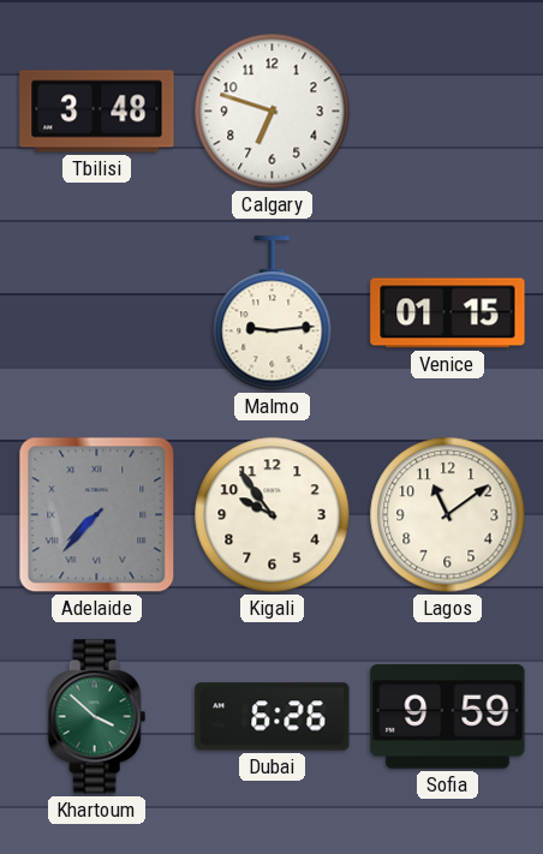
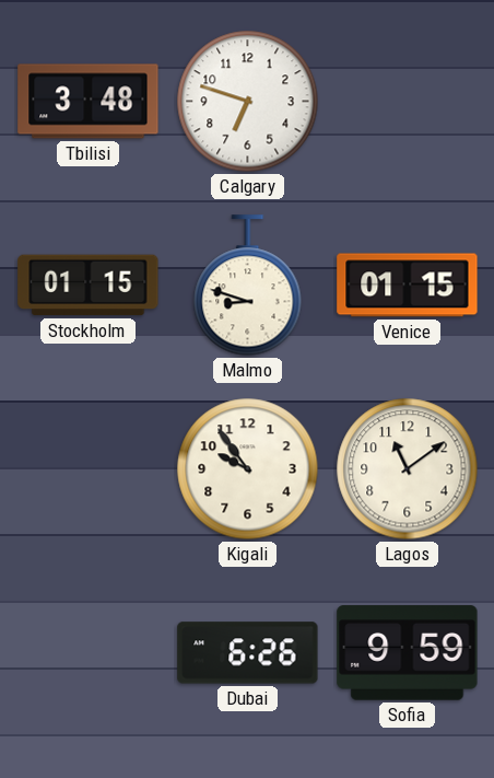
Stockholm: none -> 01:15
Malmo: 9:14 -> 8:48
Adelaide: 7:37 -> none
Khartoum: 3:52 -> none
